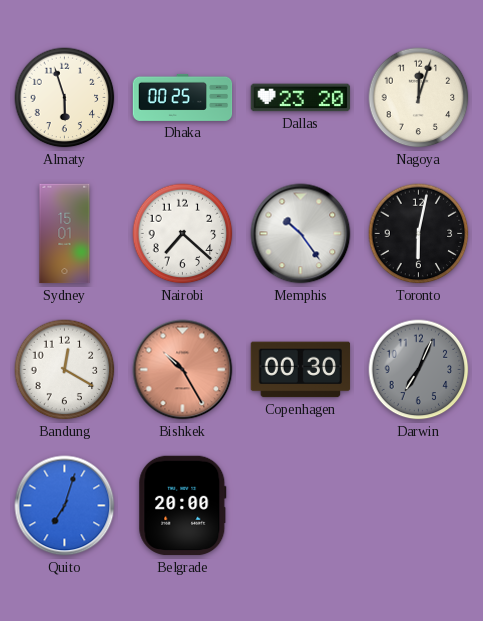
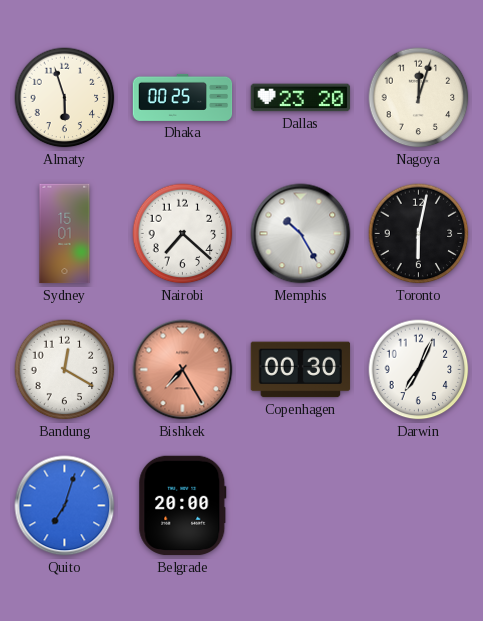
Memphis: 10:24 -> 10:25
Bishkek: 10:25 -> 7:25
Darwin dial: grey -> white
